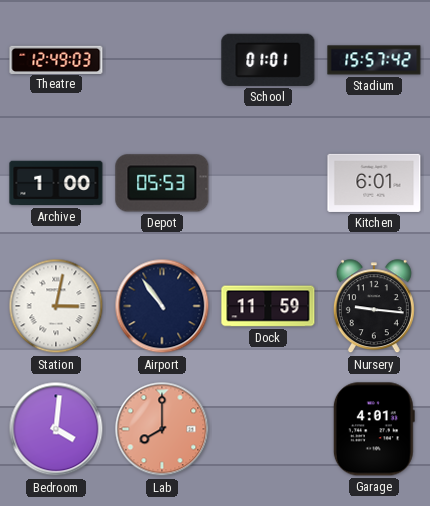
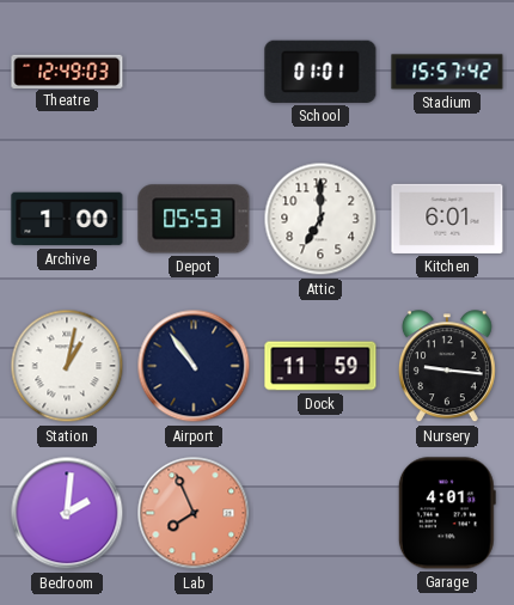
Attic: none -> 7:00
Station: 3:02 -> 1:02
Bedroom: 4:01 -> 2:01
Lab: 8:00 -> 7:56
